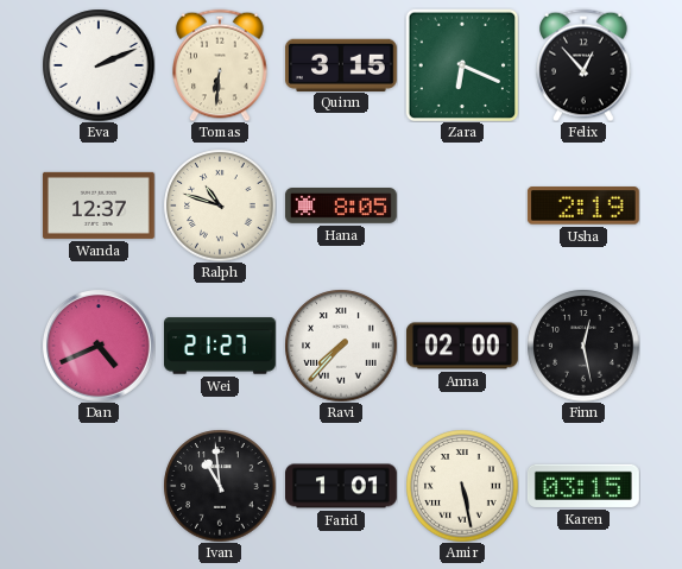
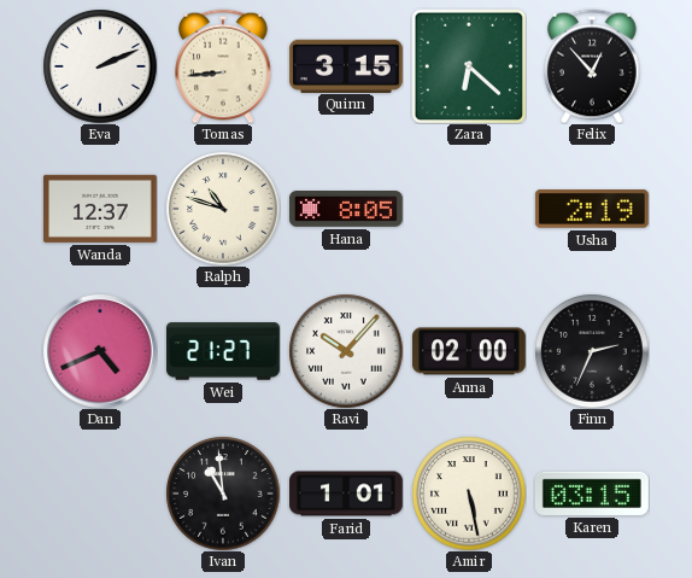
Tomas: 6:31 -> 8:44
Zara: 6:19 -> 6:22
Ravi: 7:37 -> 10:07
Finn: 12:28 -> 2:34
